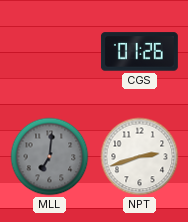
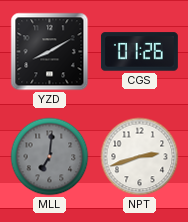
YZD: none -> 8:10
